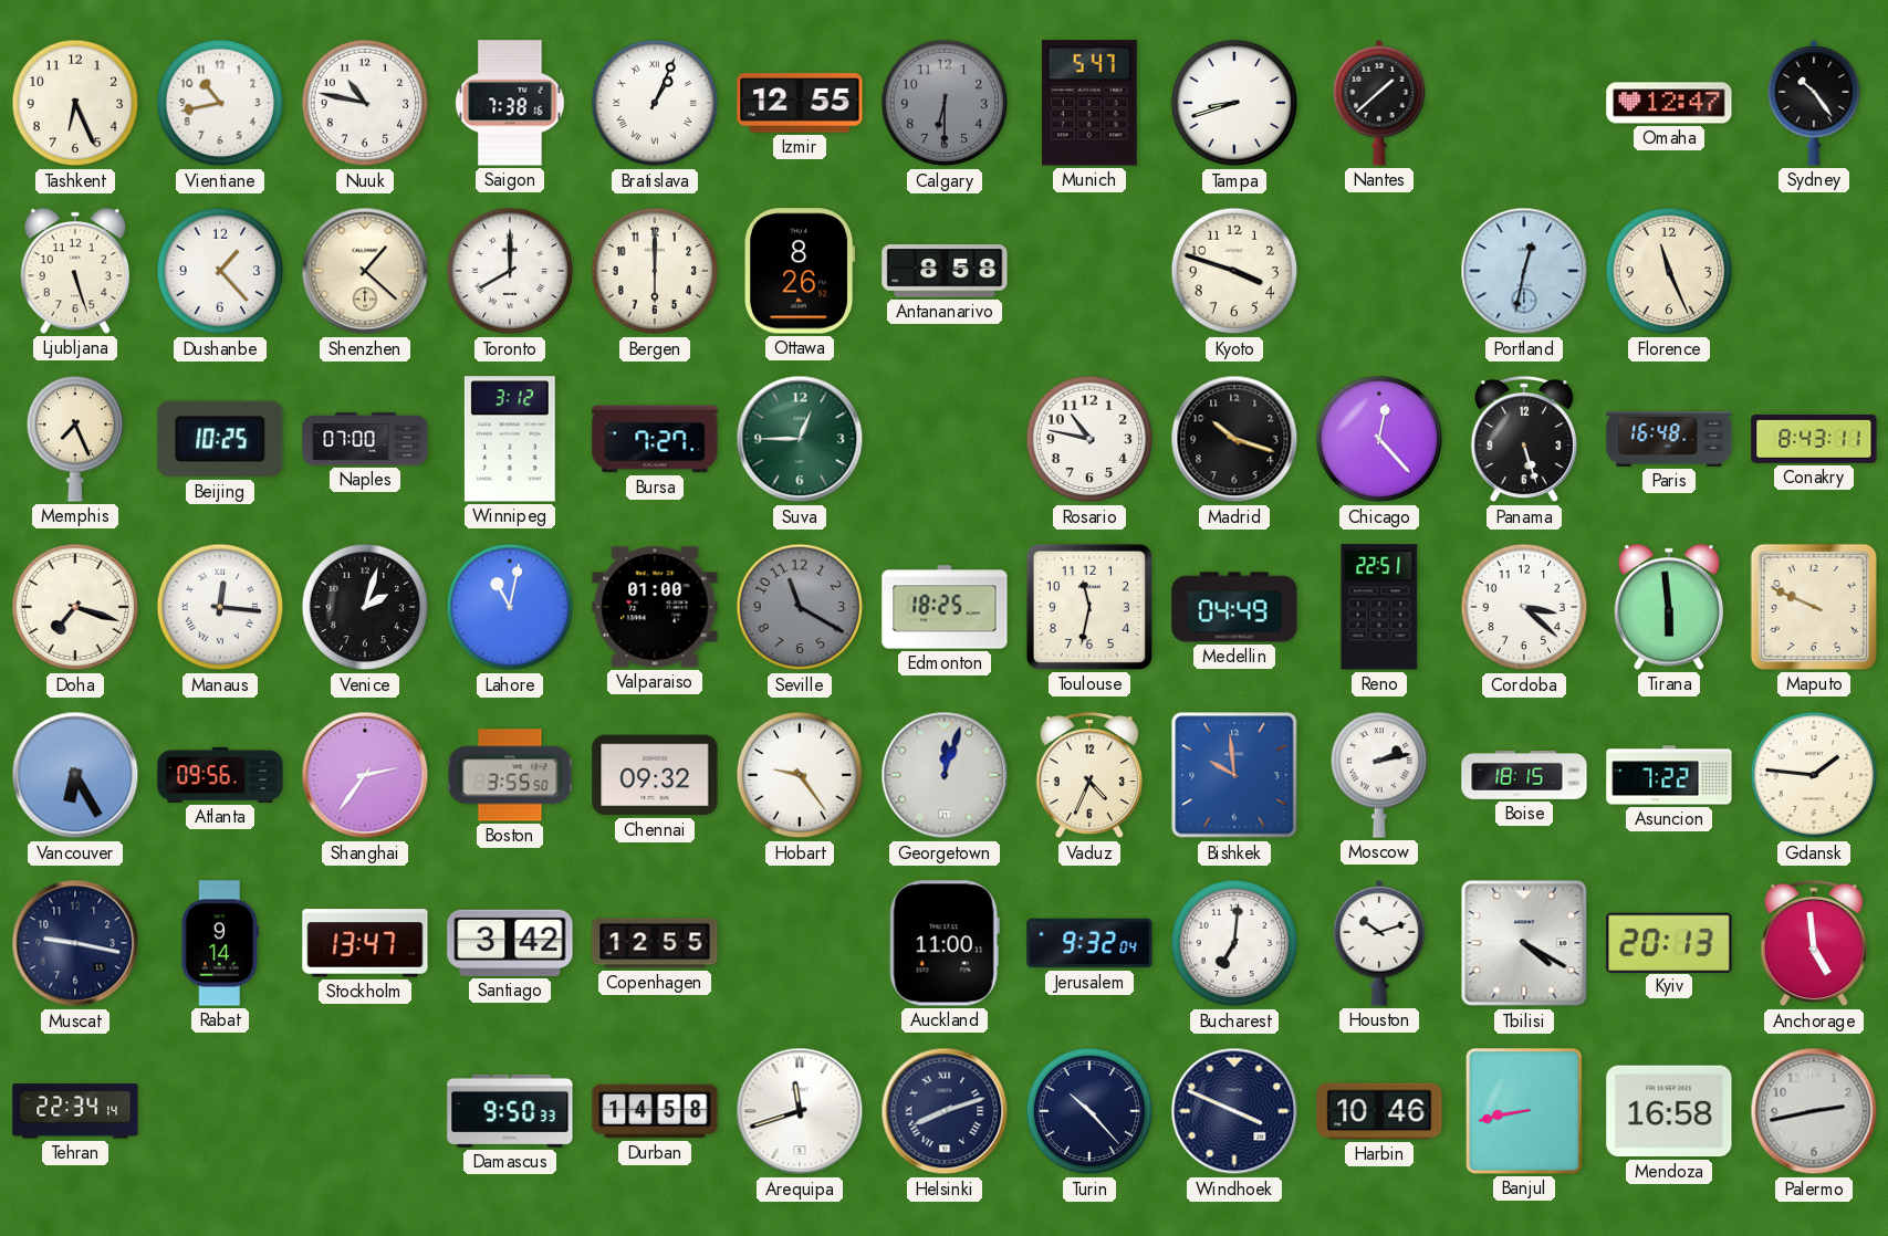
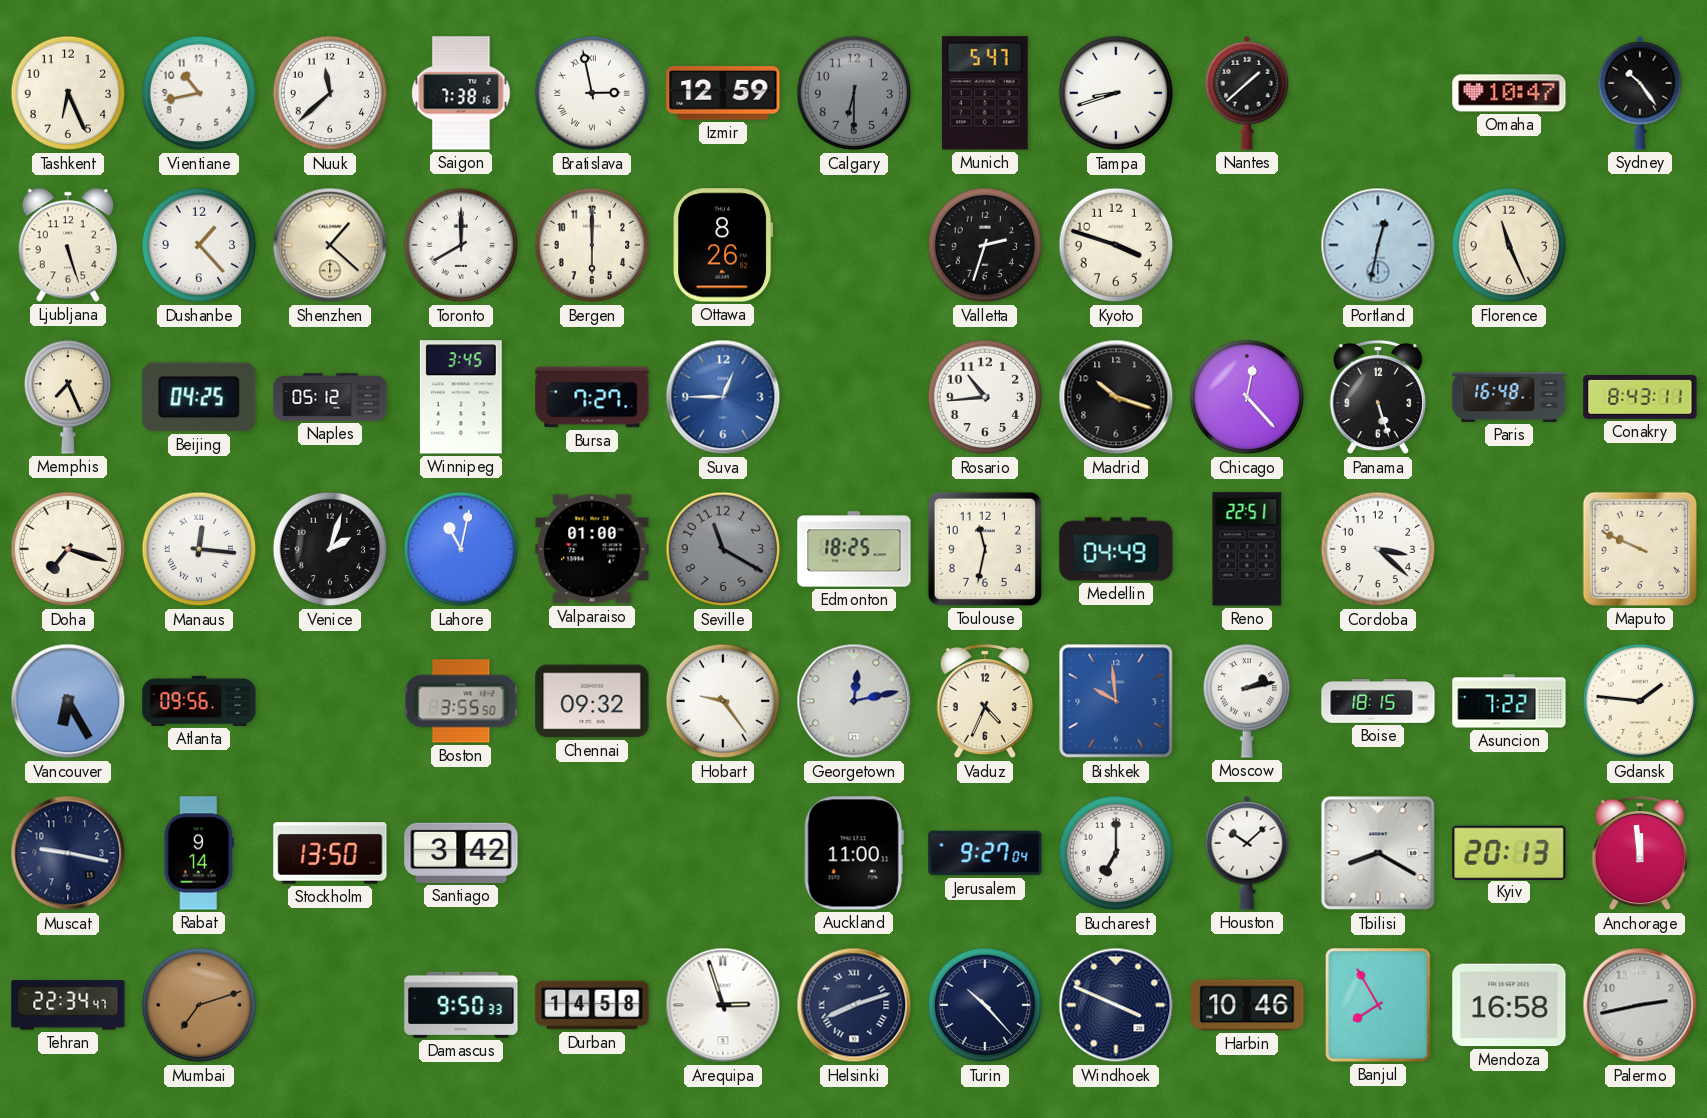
Nuuk: 10:47 -> 11:38
Bratislava: 1:04 -> 2:58
Izmir: 12:55 -> 12:59
Omaha: 12:47 -> 10:47
Antananarivo: 8:58 -> none
Valletta: none -> 2:33
Beijing: 10:25 -> 04:25
Naples: 07:00 -> 05:12
Winnipeg: 3:12 -> 3:45
Suva dial: green -> blue
Rosario: 10:47 -> 10:44
Tirana: 5:59 -> none
Shanghai: 2:36 -> none
Georgetown: 12:03 -> 12:13
Stockholm: 13:47 -> 13:50
Copenhagen: 12:55 -> none
Jerusalem: 9:32 -> 9:27
Bucharest: 7:01 -> 7:00
Houston: 10:12 -> 10:08
Tbilisi: 4:20 -> 8:20
Anchorage: 4:59 -> 11:59
Tehran: 22:34:14 -> 22:34:47
Mumbai: none -> 7:12
Arequipa: 11:42 -> 2:57
Banjul: 8:43 -> 7:55
